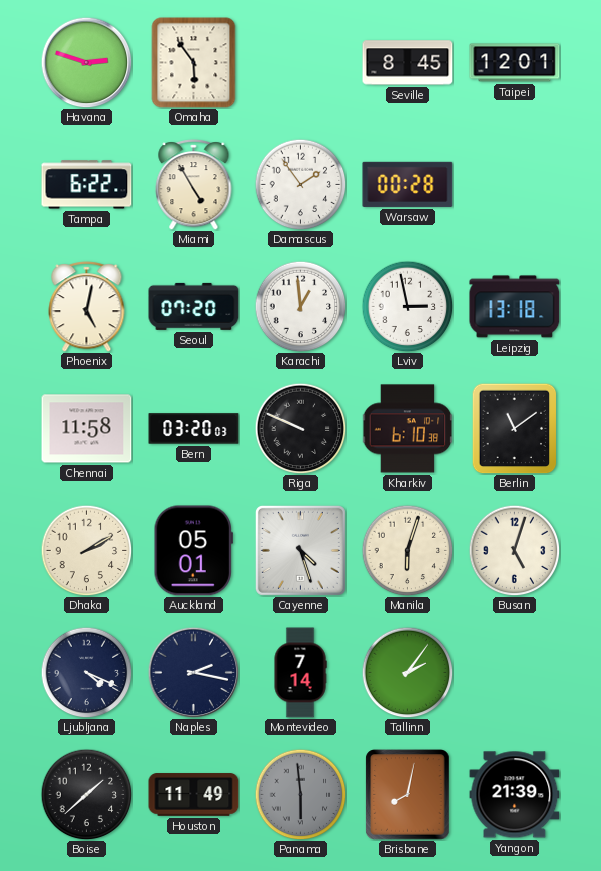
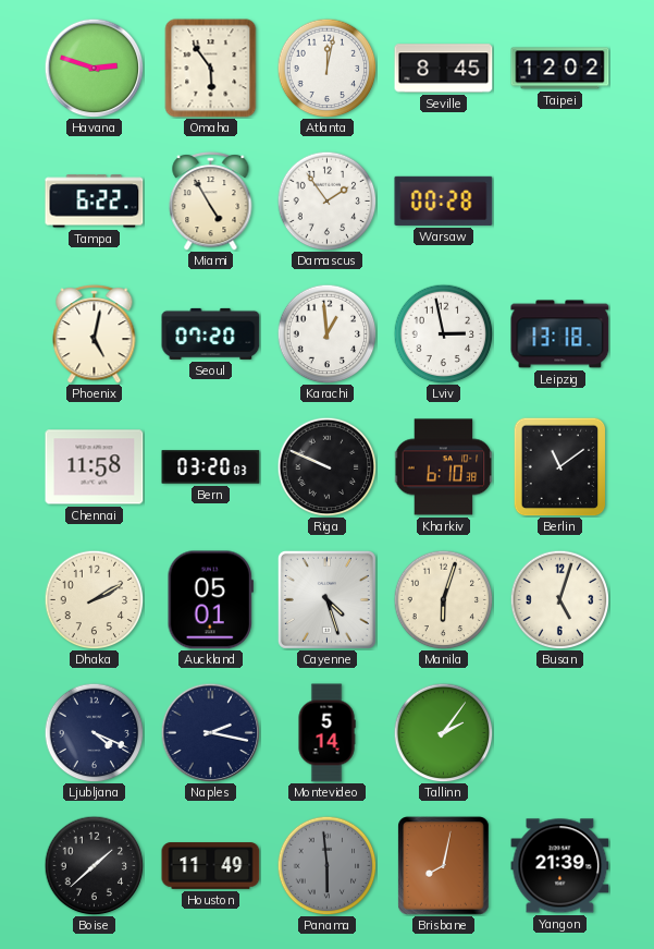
Atlanta: none -> 12:02
Taipei: 12:01 -> 12:02
Montevideo: 7:14 -> 5:14
